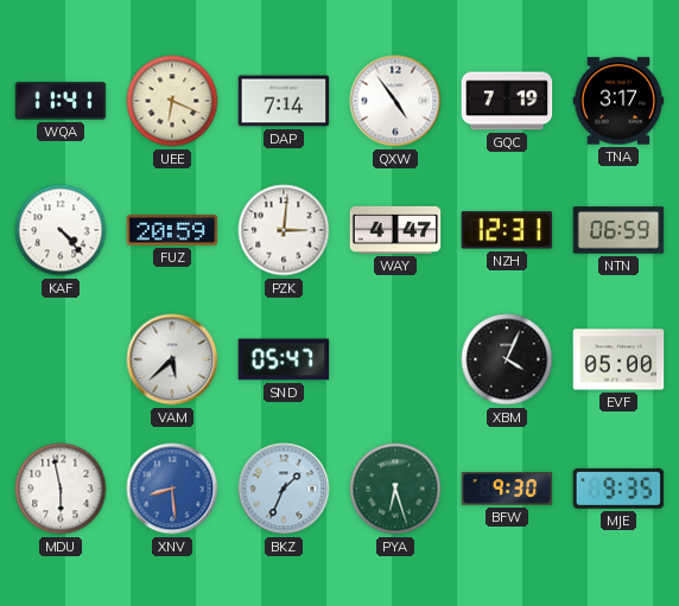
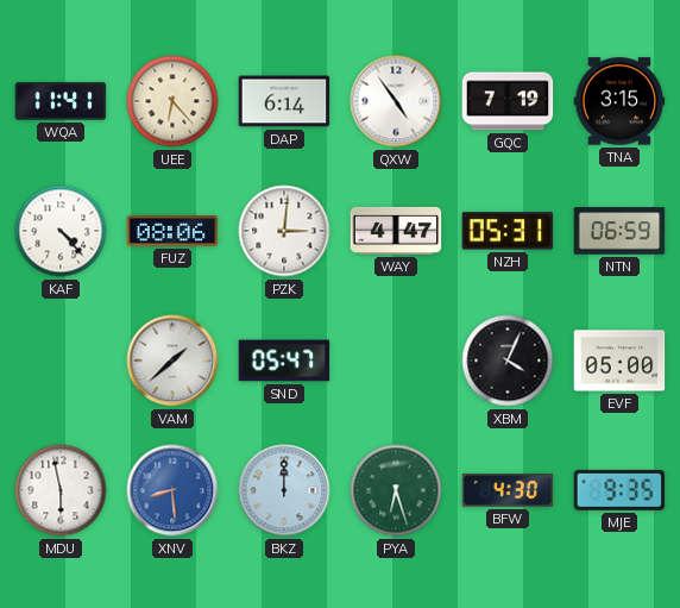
UEE: 6:19 -> 6:23
DAP: 7:14 -> 6:14
TNA: 3:17 -> 3:15
FUZ: 20:59 -> 08:06
NZH: 12:31 -> 05:31
VAM: 5:38 -> 1:38
BKZ: 1:34 -> 12:00
BFW: 9:30 -> 4:30
